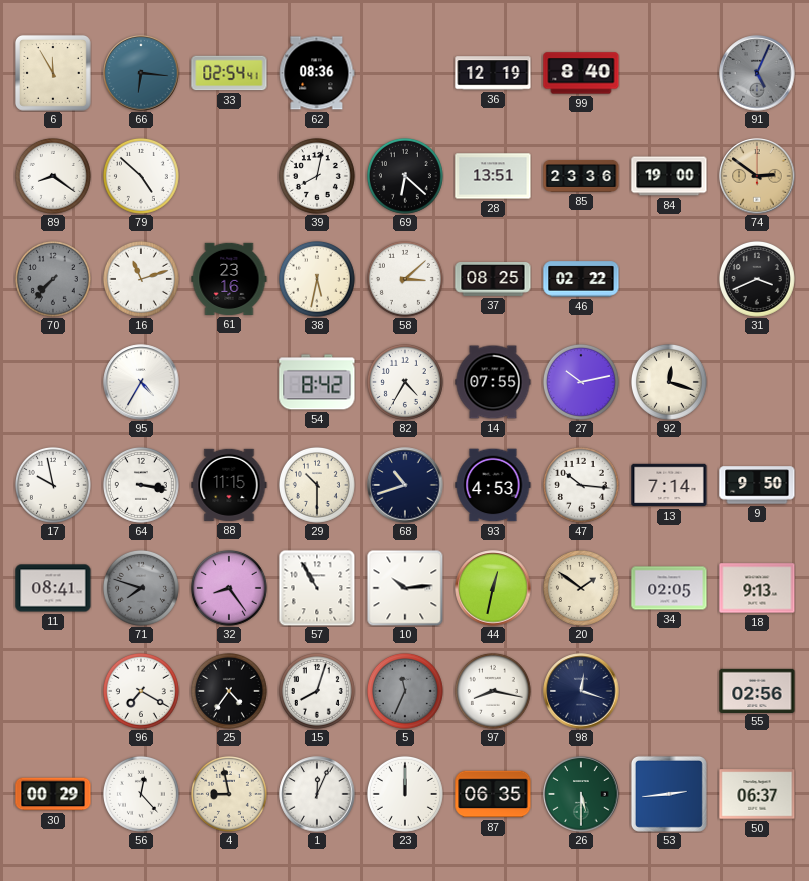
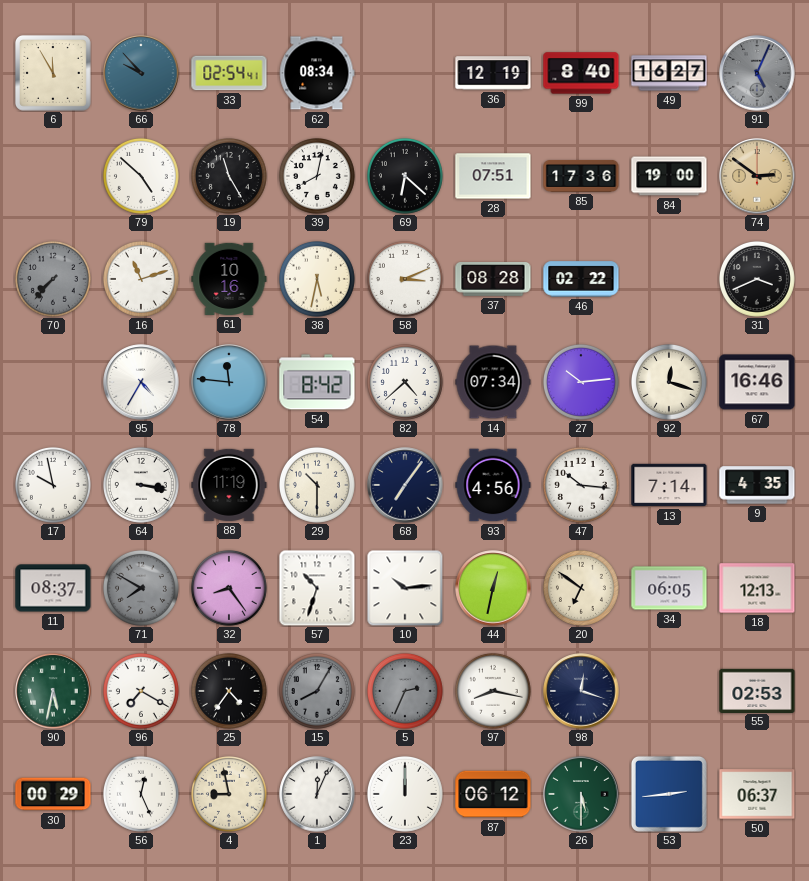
66: 6:16 -> 9:53
62: 08:36 -> 08:34
49: none -> 16:27
89: 8:21 -> none
19: none -> 11:25
28: 13:51 -> 07:51
85: 23:36 -> 17:36
61: 23:16 -> 10:16
58: 3:08 -> 3:11
37: 08:25 -> 08:28
78: none -> 11:46
82: 4:35 -> 4:38
14: 07:55 -> 07:34
27: 10:13 -> 10:14
67: none -> 16:46
88: 11:15 -> 11:19
68: 10:42 -> 7:06
93: 4:53 -> 4:56
9: 9:50 -> 4:35
11: 08:41 -> 08:37
71: 7:48 -> 7:50
57: 10:55 -> 10:33
20: 1:51 -> 6:51
34: 02:05 -> 06:05
18: 9:13 -> 12:13
90: none -> 5:32
15: 8:03 -> 8:05
15 dial: white -> grey
5: 11:34 -> 2:34
55: 02:56 -> 02:53
56: 12:23 -> 12:26
87: 06:35 -> 06:12
